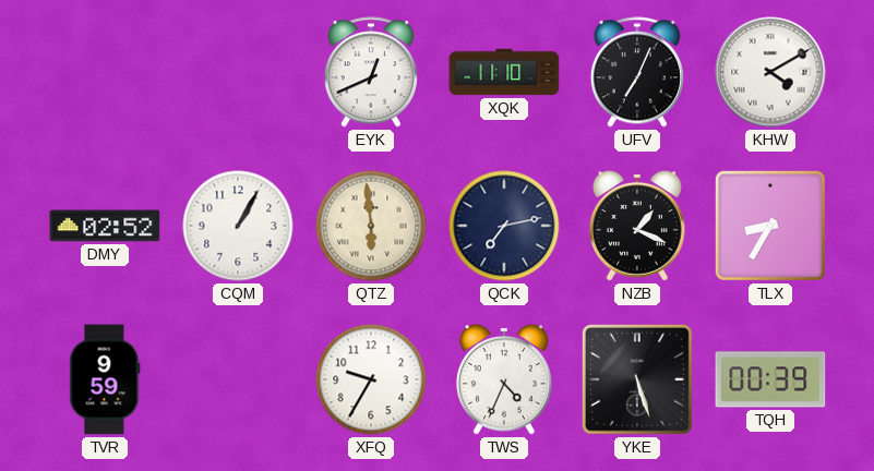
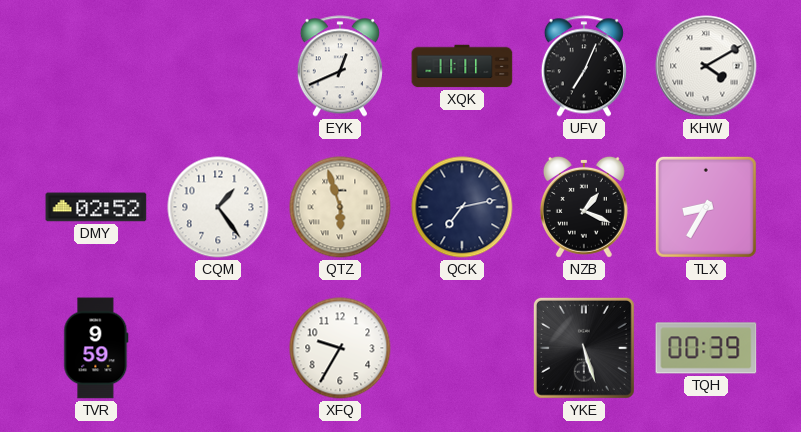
XQK: 11:10 -> 11:11
CQM: 1:05 -> 1:24
QTZ: 5:59 -> 5:57
TWS: 4:34 -> none
